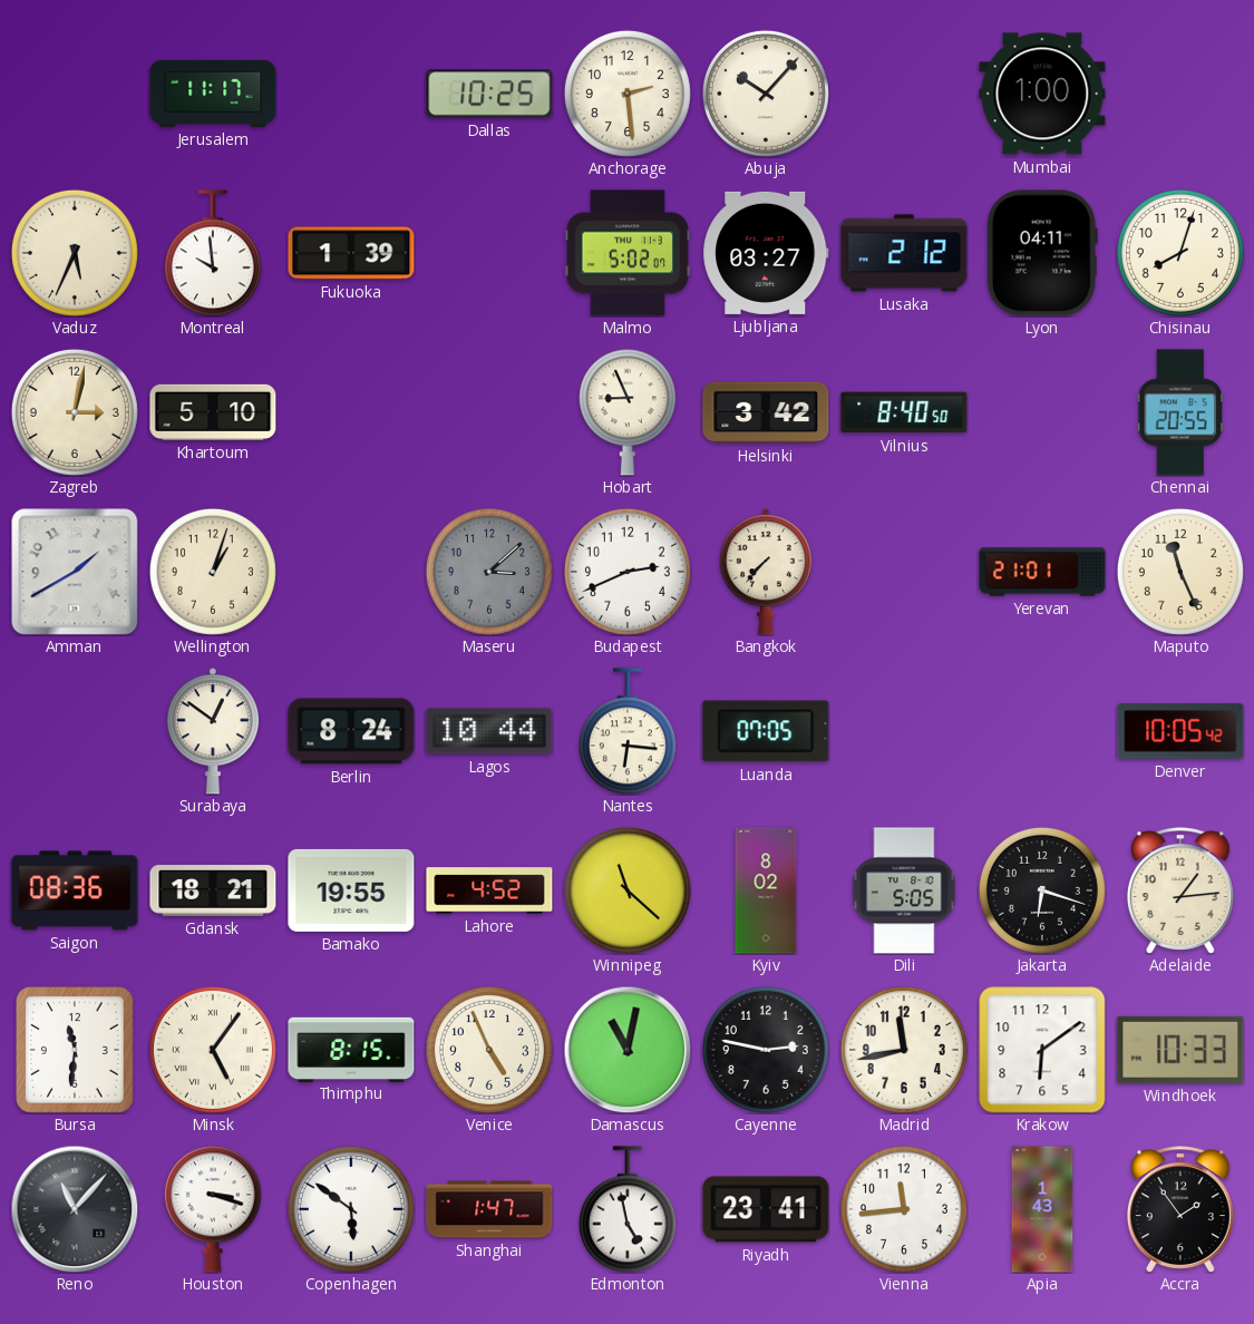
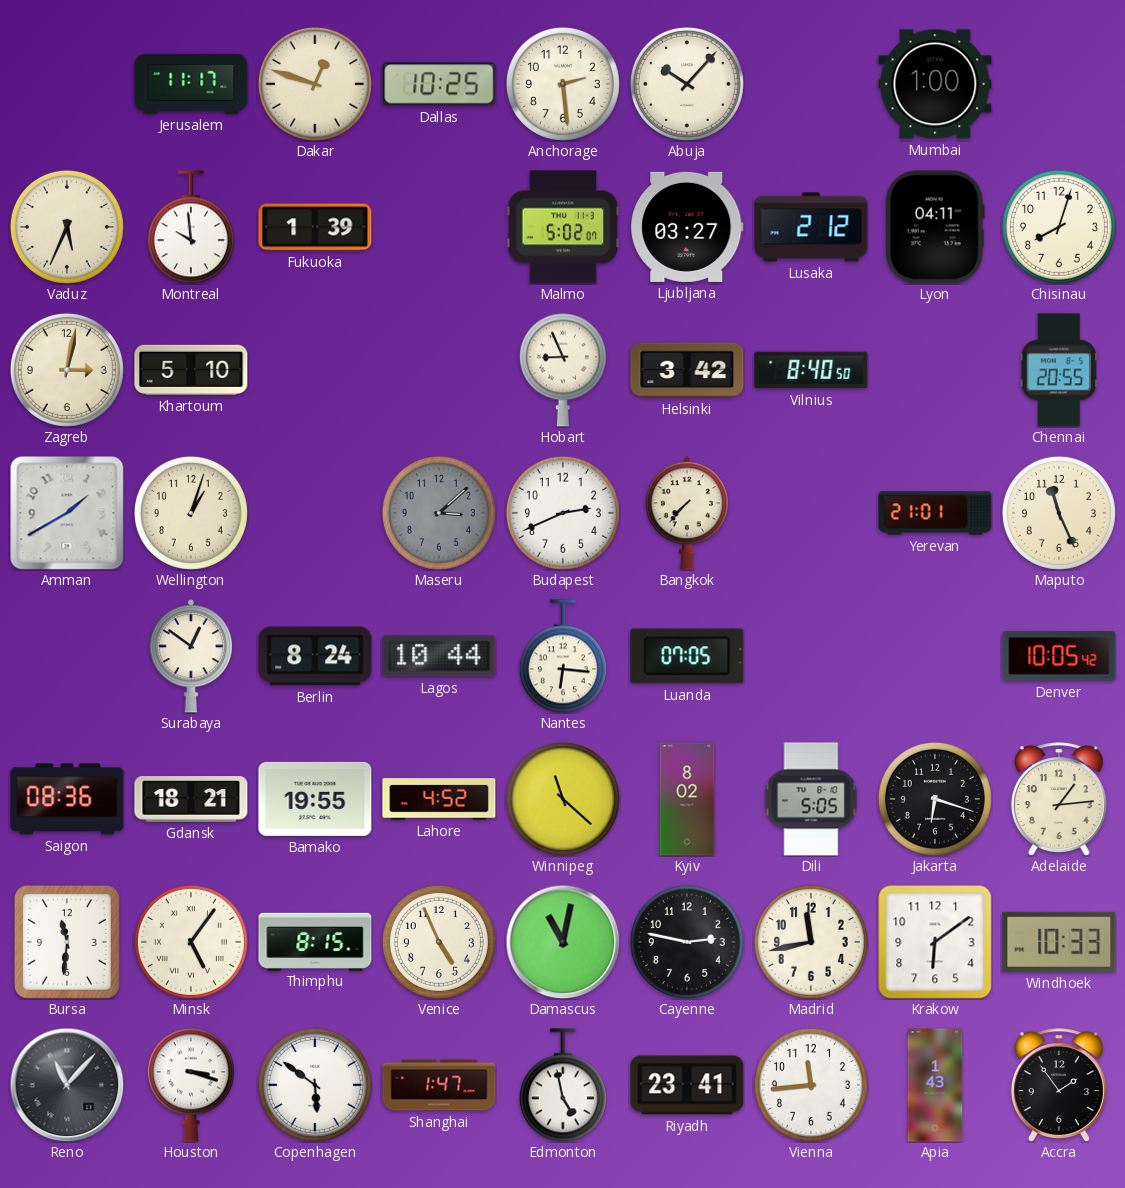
Dakar: none -> 12:48
